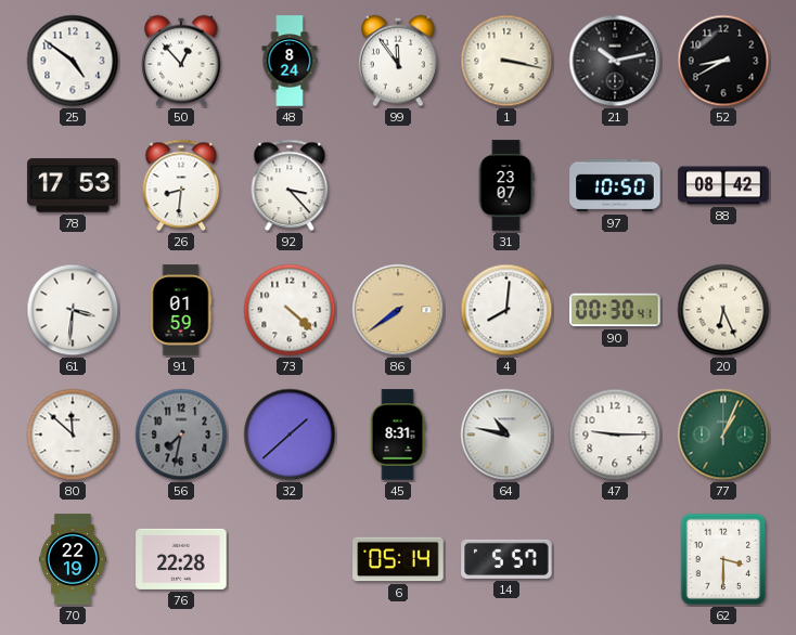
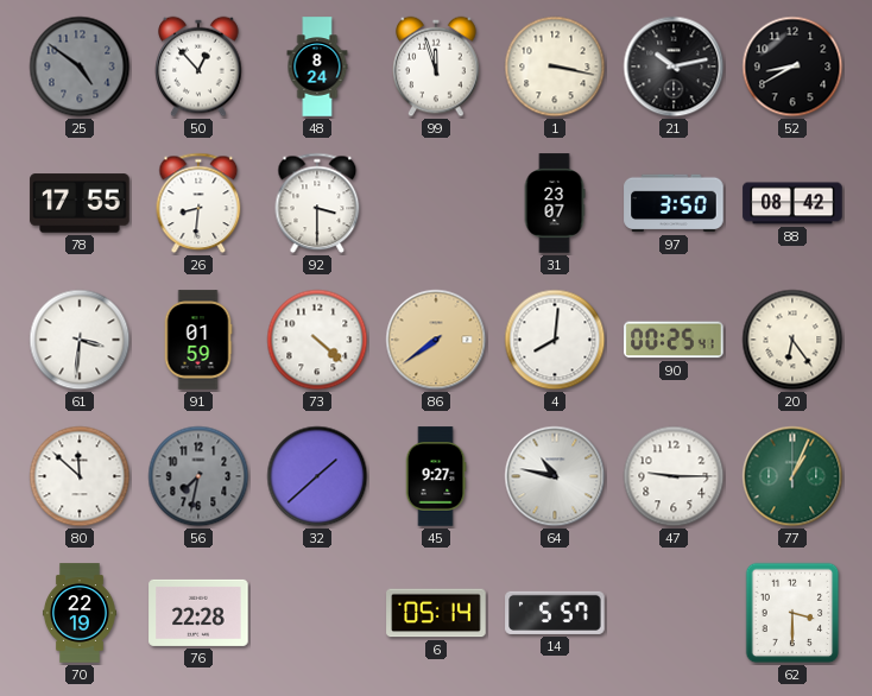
25 dial: white -> grey
99: 11:54 -> 11:57
78: 17:53 -> 17:55
92: 3:23 -> 3:30
97: 10:50 -> 3:50
90: 00:30 -> 00:25
20: 6:26 -> 6:24
45: 8:31 -> 9:27
